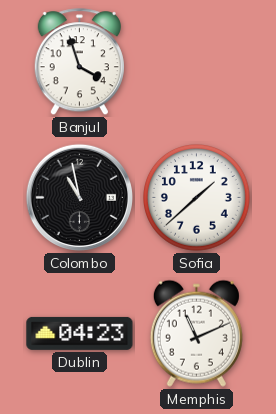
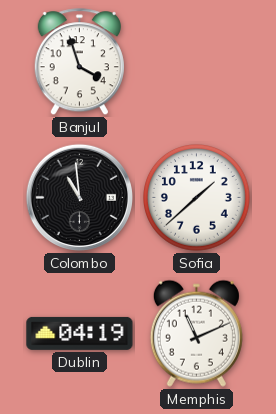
Colombo: 10:58 -> 10:59
Dublin: 04:23 -> 04:19
